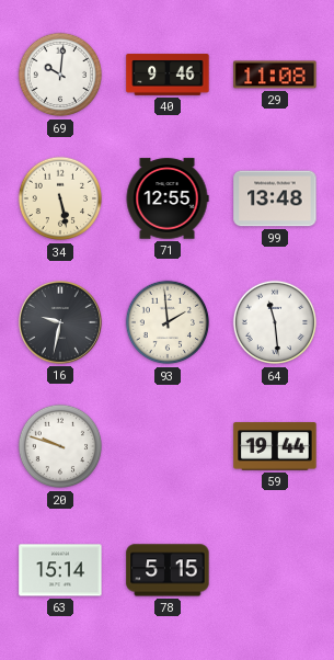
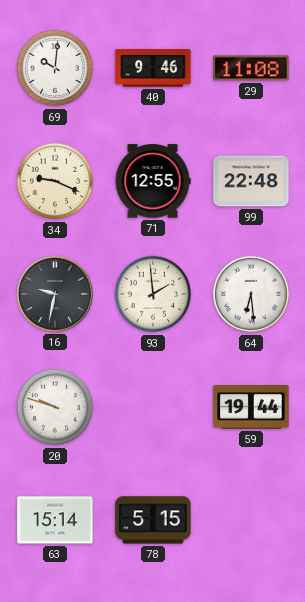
34: 5:28 -> 9:19
99: 13:48 -> 22:48
64: 11:29 -> 6:29
